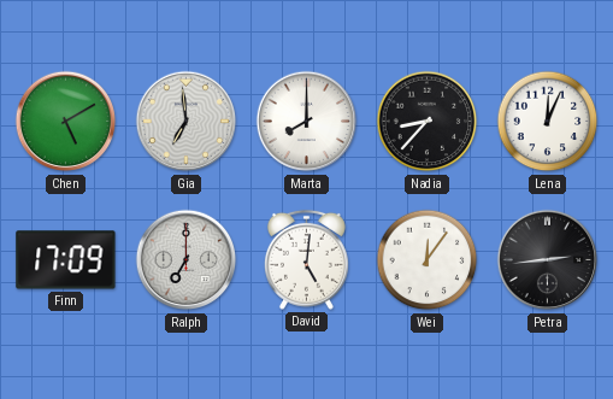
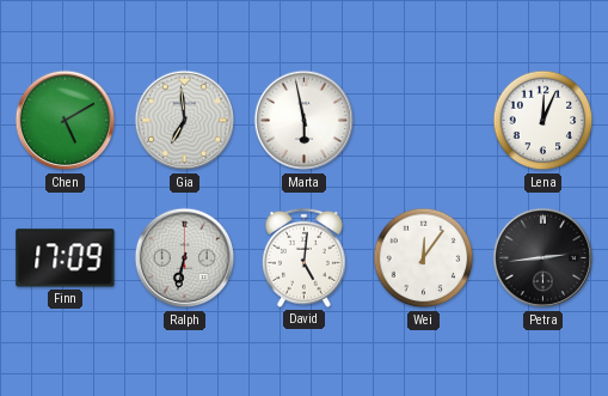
Marta: 8:00 -> 5:58
Nadia: 8:37 -> none
Ralph: 7:00 -> 6:32
